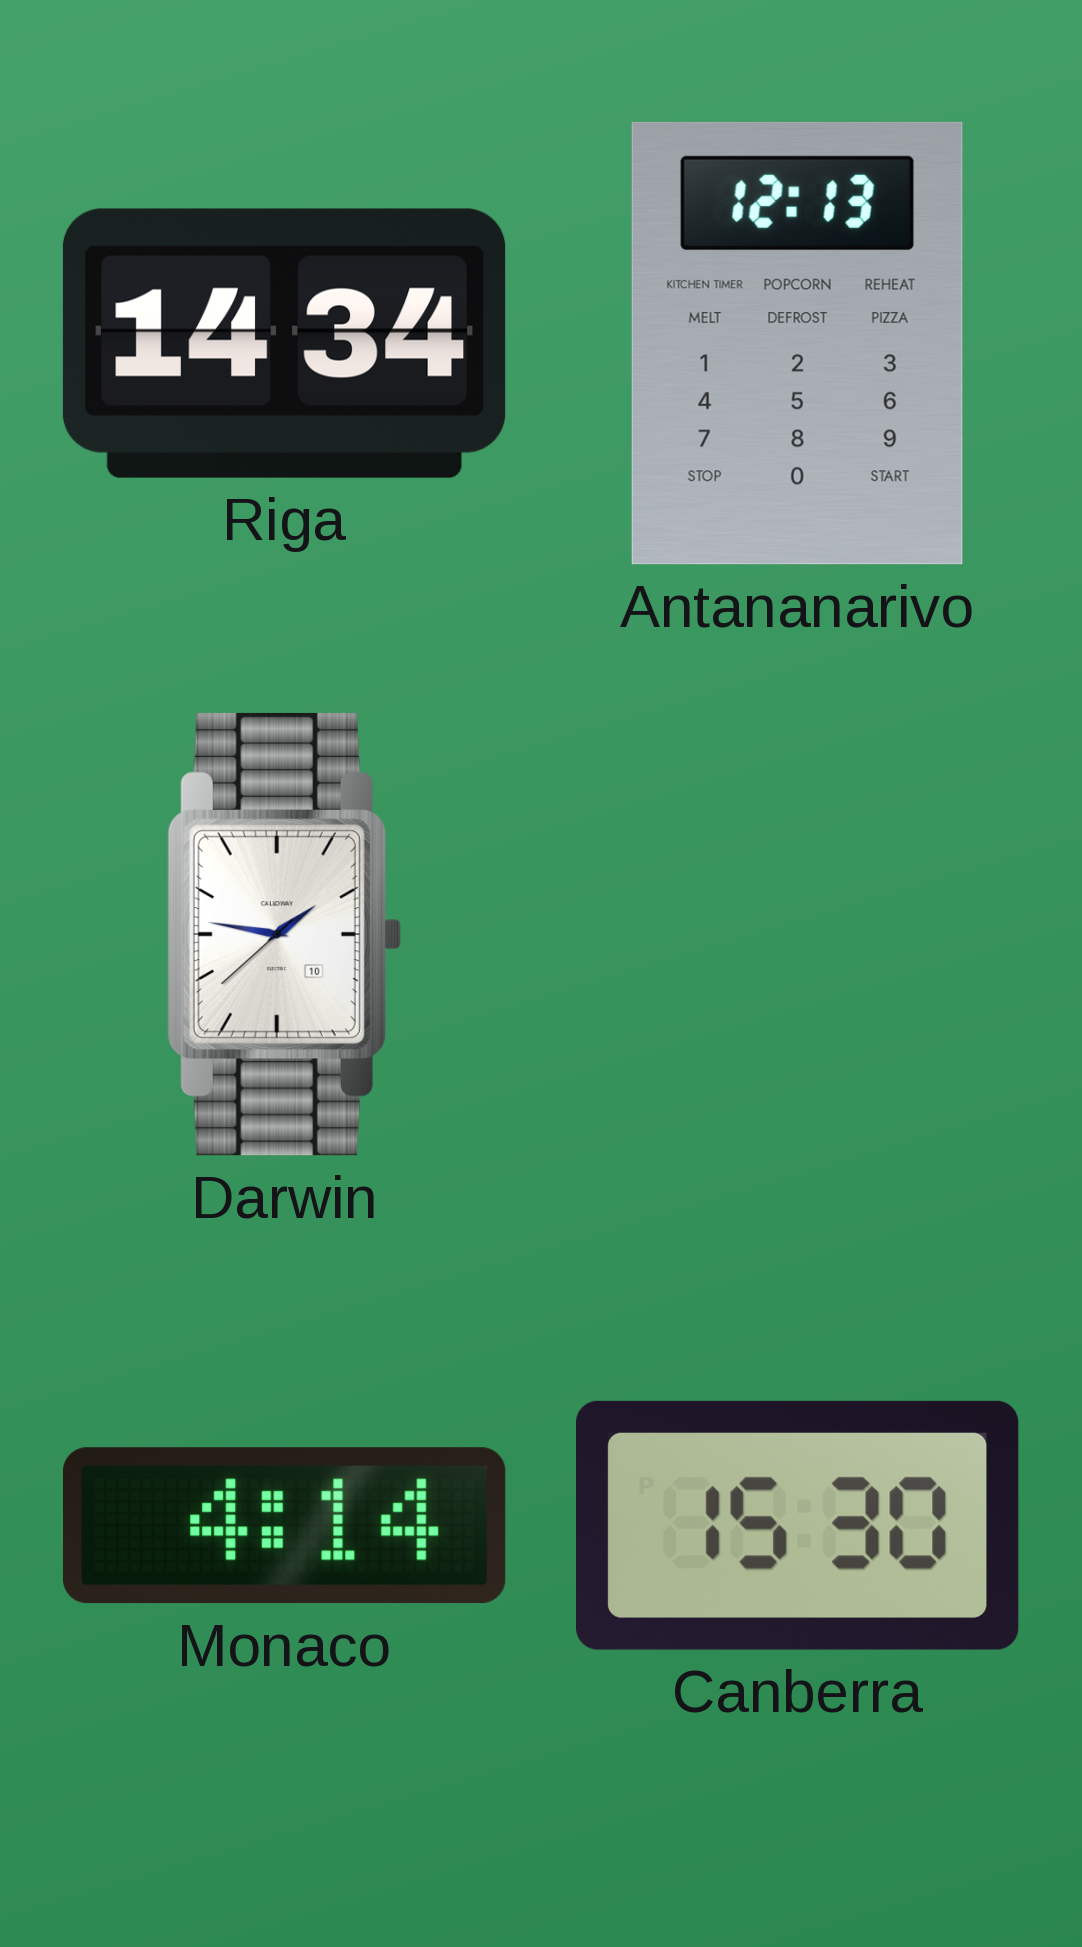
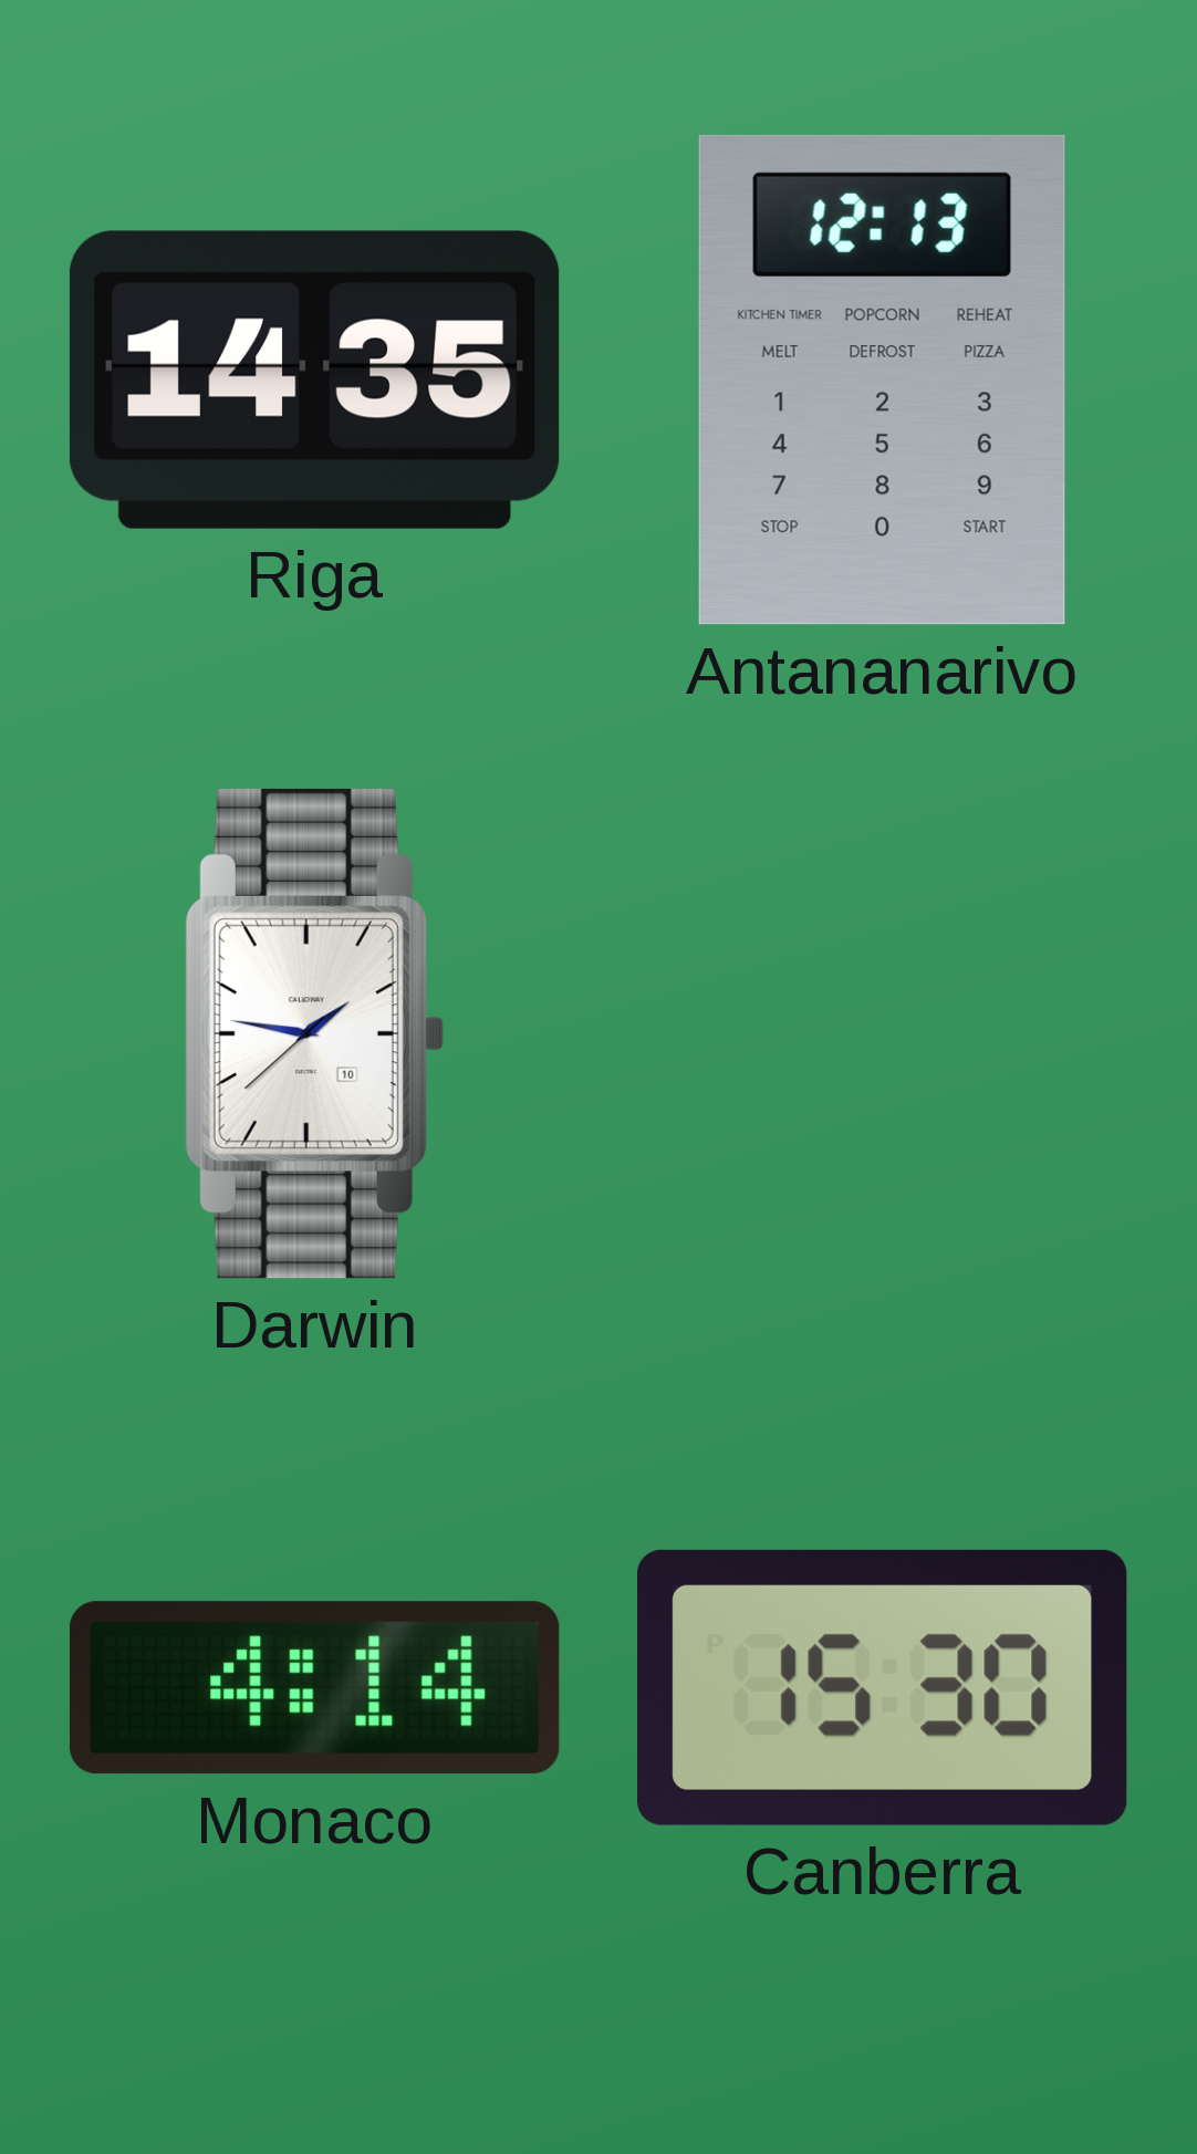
Riga: 14:34 -> 14:35
